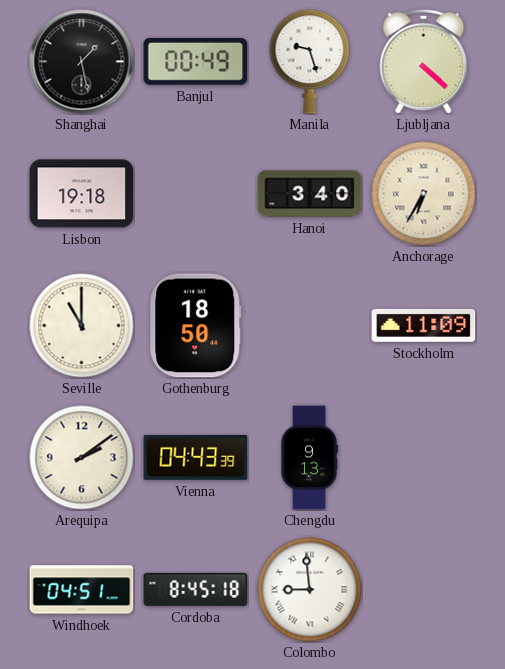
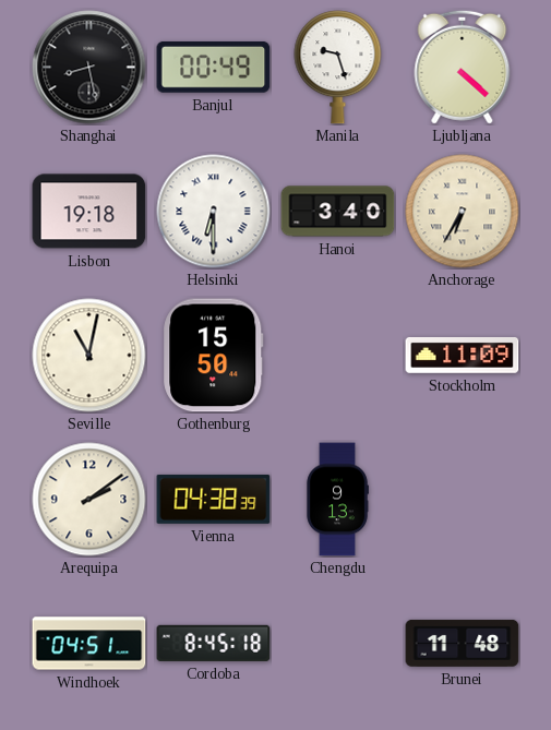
Shanghai: 1:28 -> 8:28
Helsinki: none -> 6:30
Seville: 11:00 -> 11:02
Gothenburg: 18:50 -> 15:50
Vienna: 04:43 -> 04:38
Colombo: 8:59 -> none
Brunei: none -> 11:48
